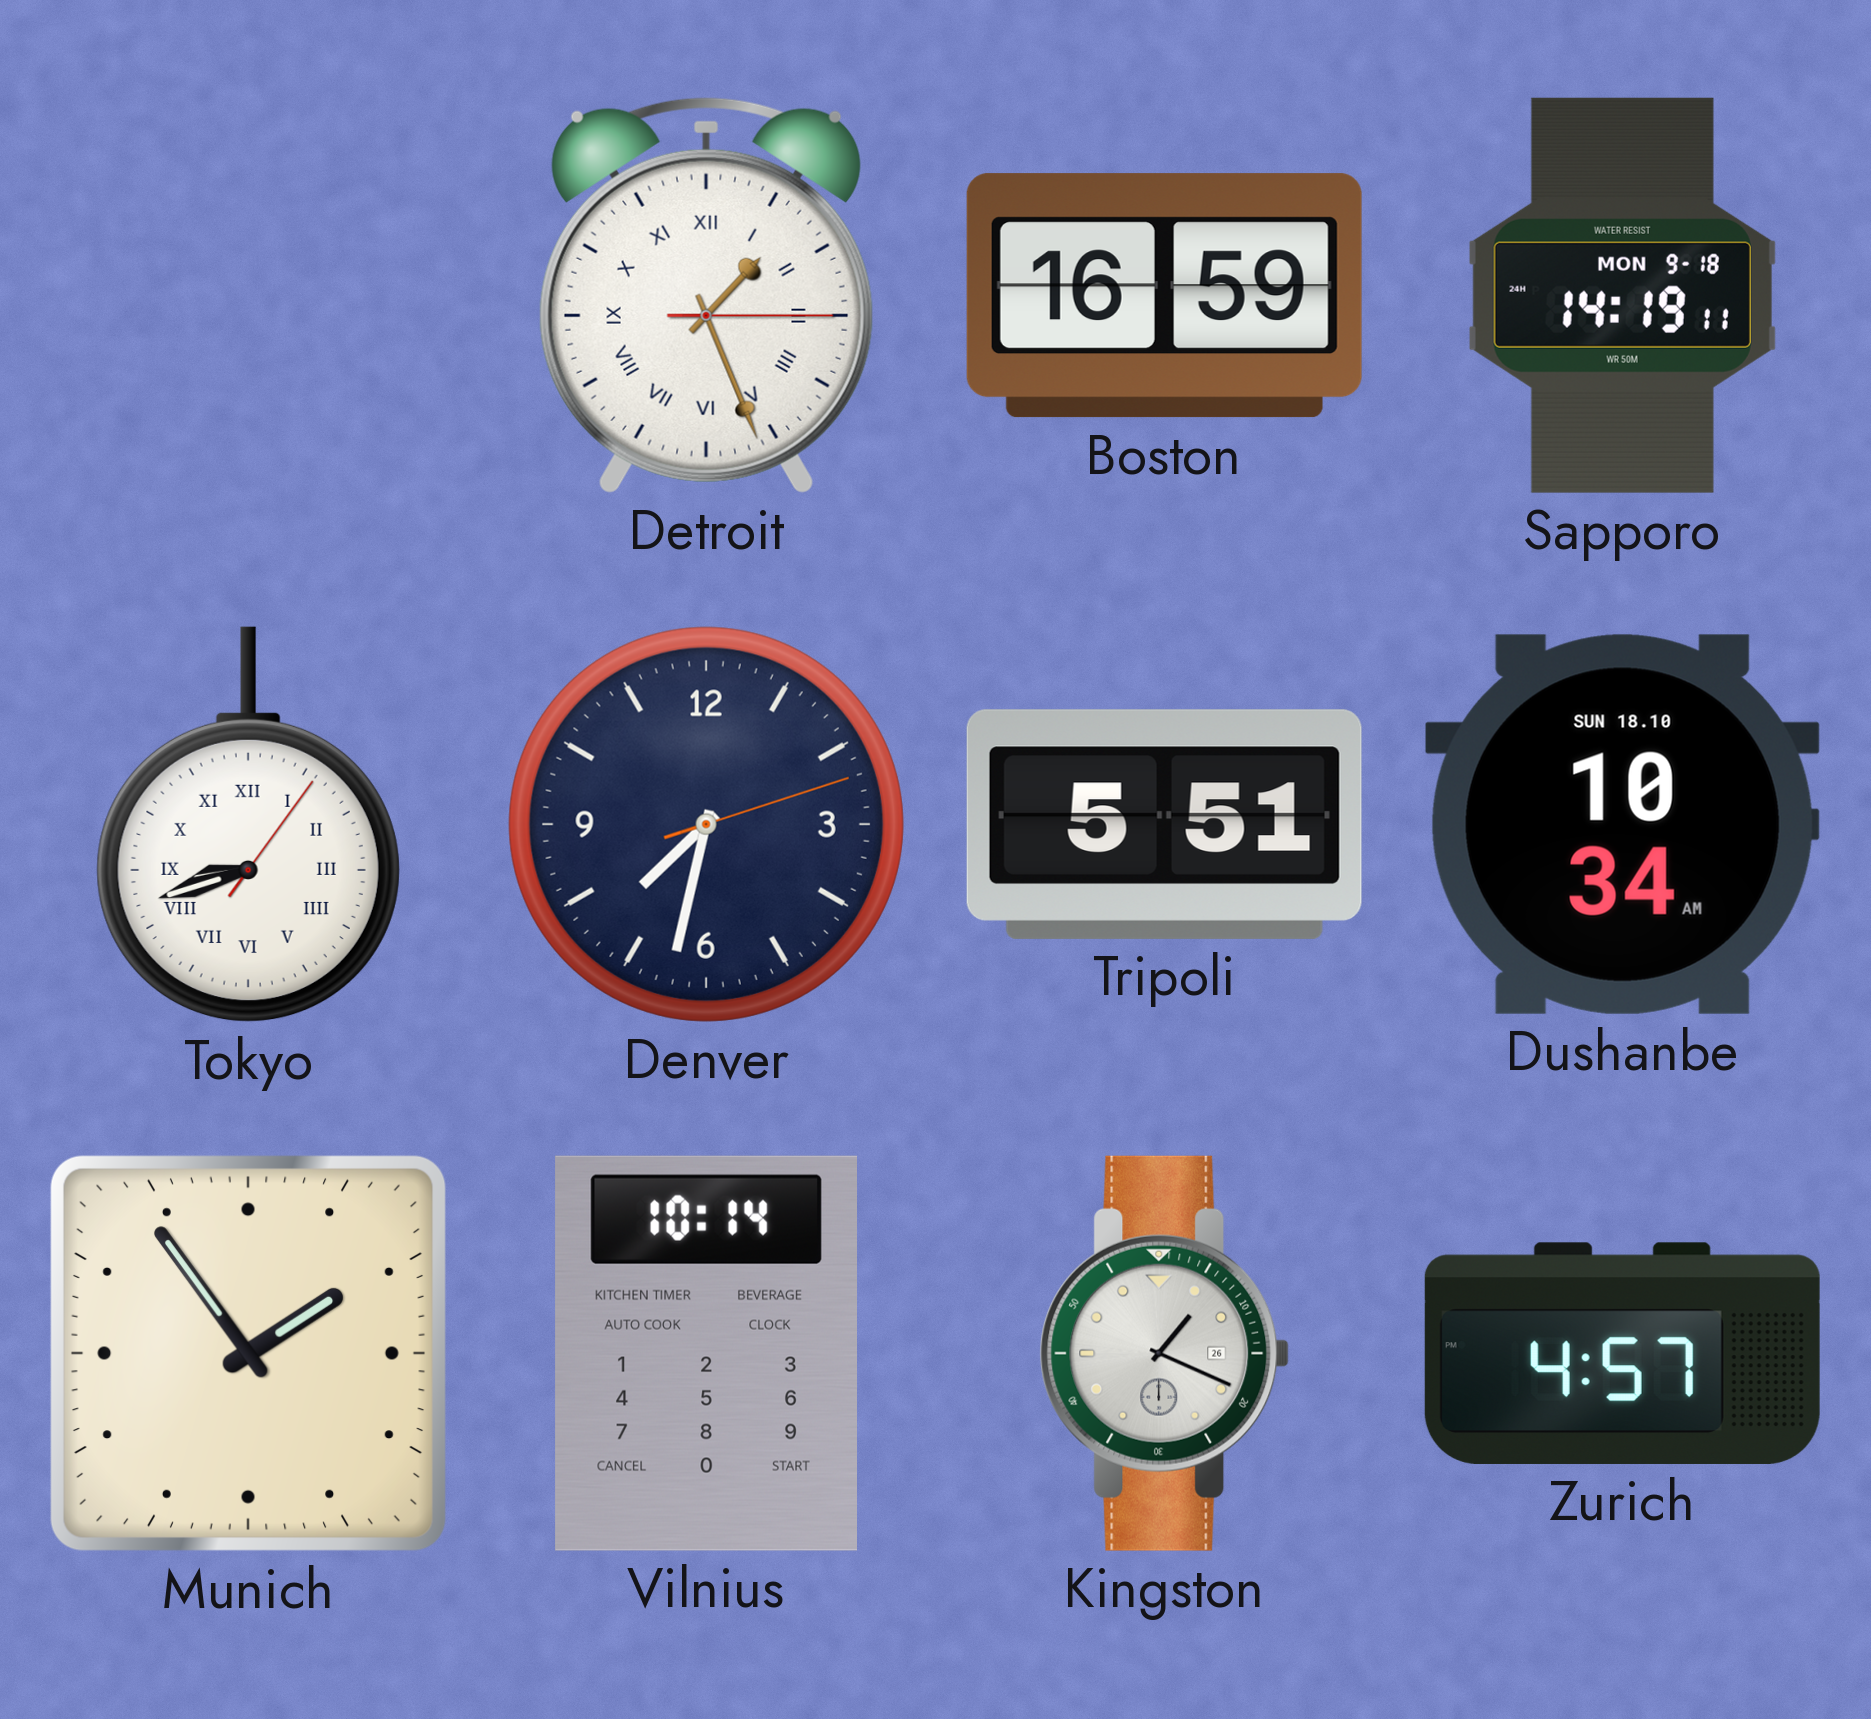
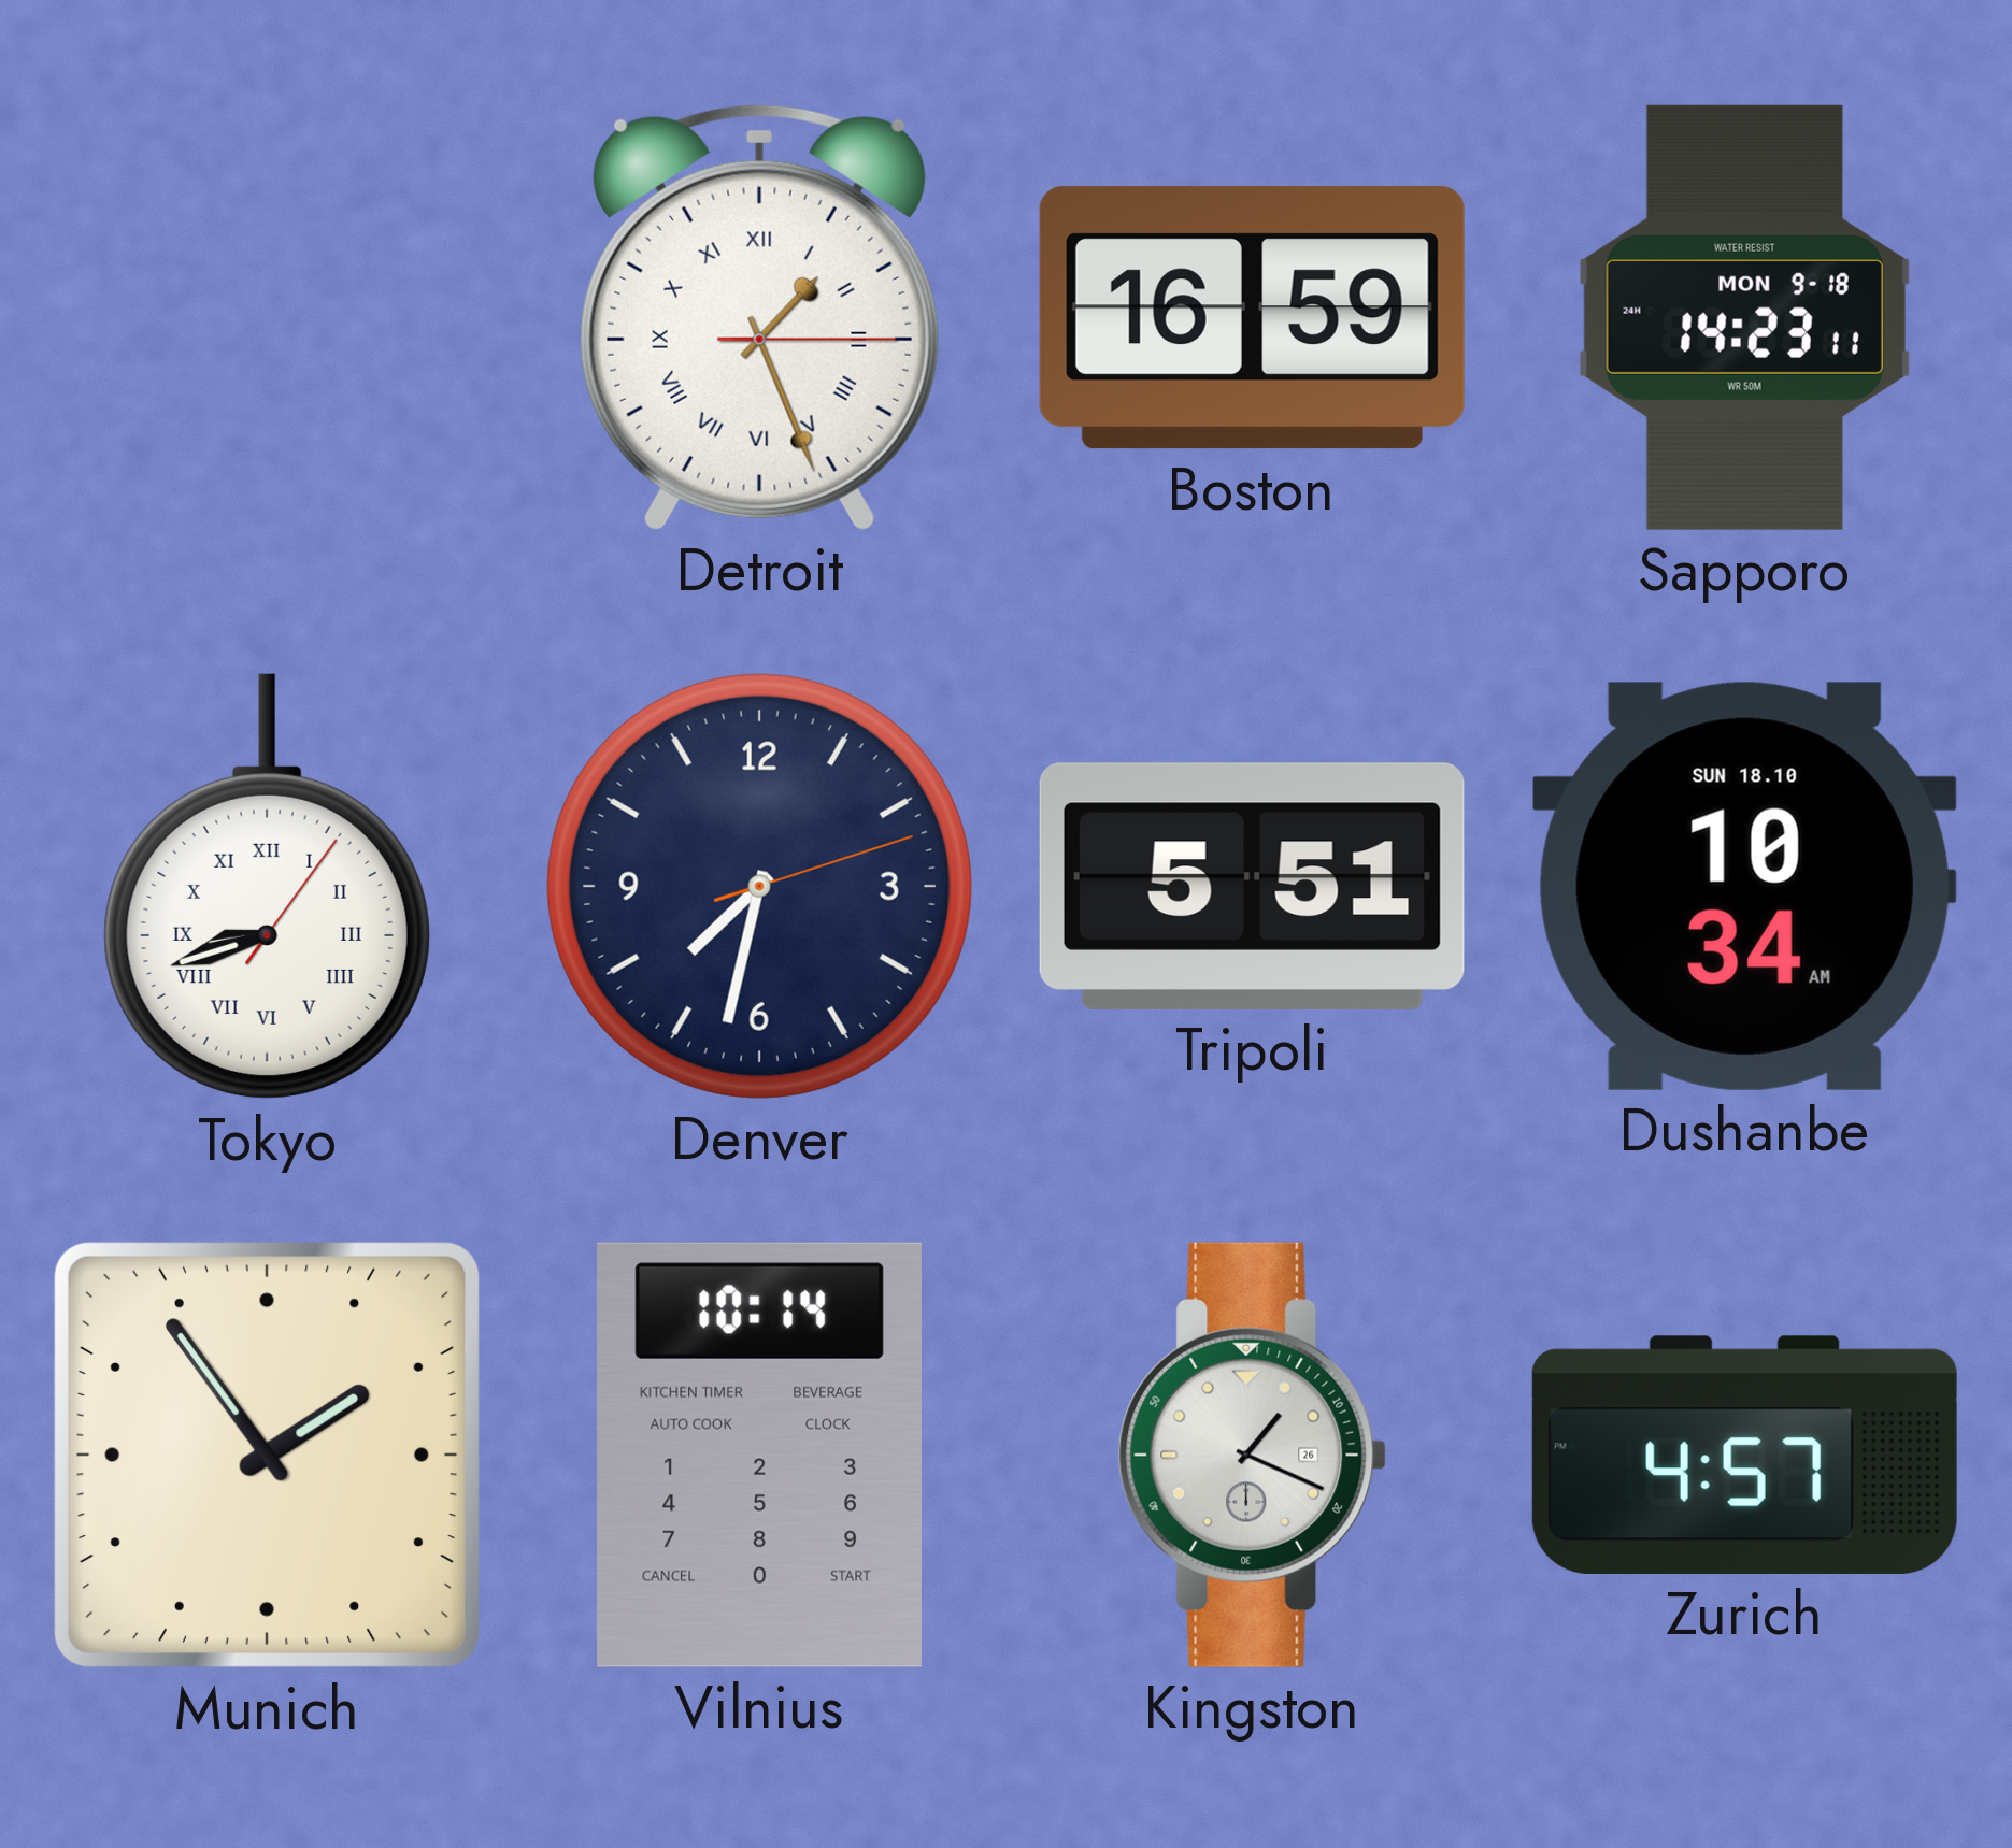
Sapporo: 14:19 -> 14:23
